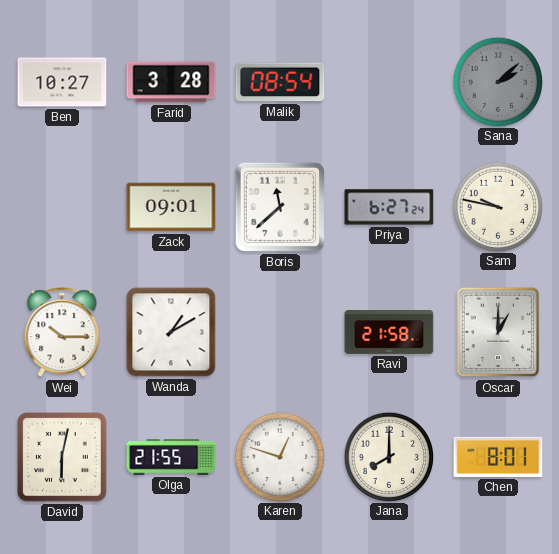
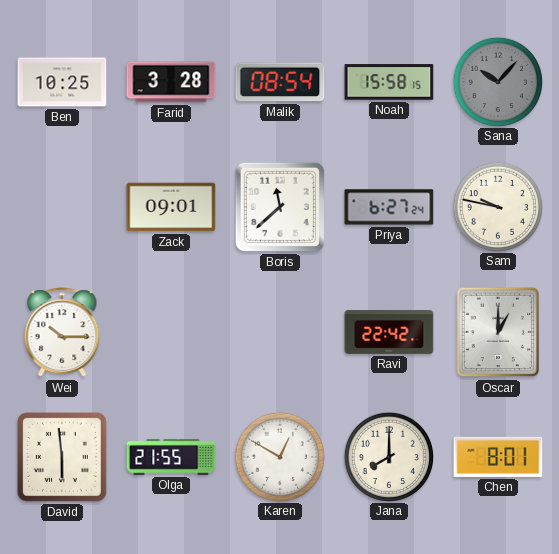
Ben: 10:27 -> 10:25
Noah: none -> 15:58
Sana: 2:08 -> 10:07
Wanda: 1:10 -> none
Ravi: 21:58 -> 22:42
David: 6:02 -> 5:59
Karen: 12:48 -> 12:50
